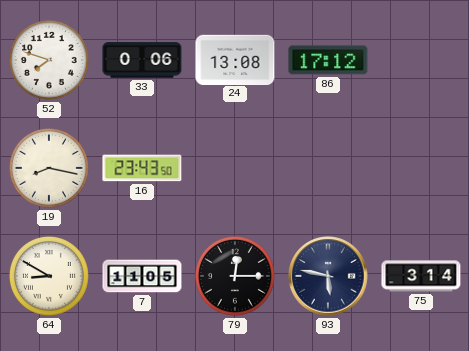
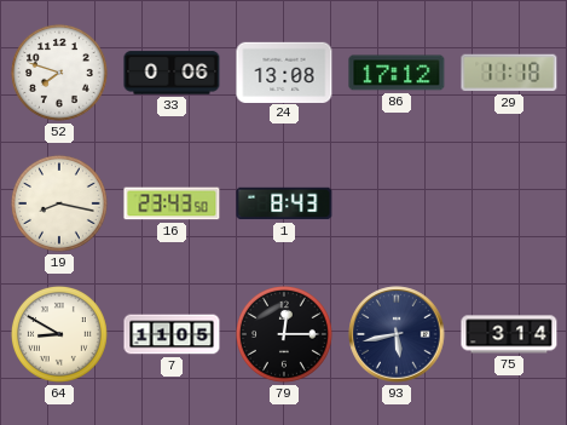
29: none -> 11:18
1: none -> 8:43
93: 5:47 -> 5:43
